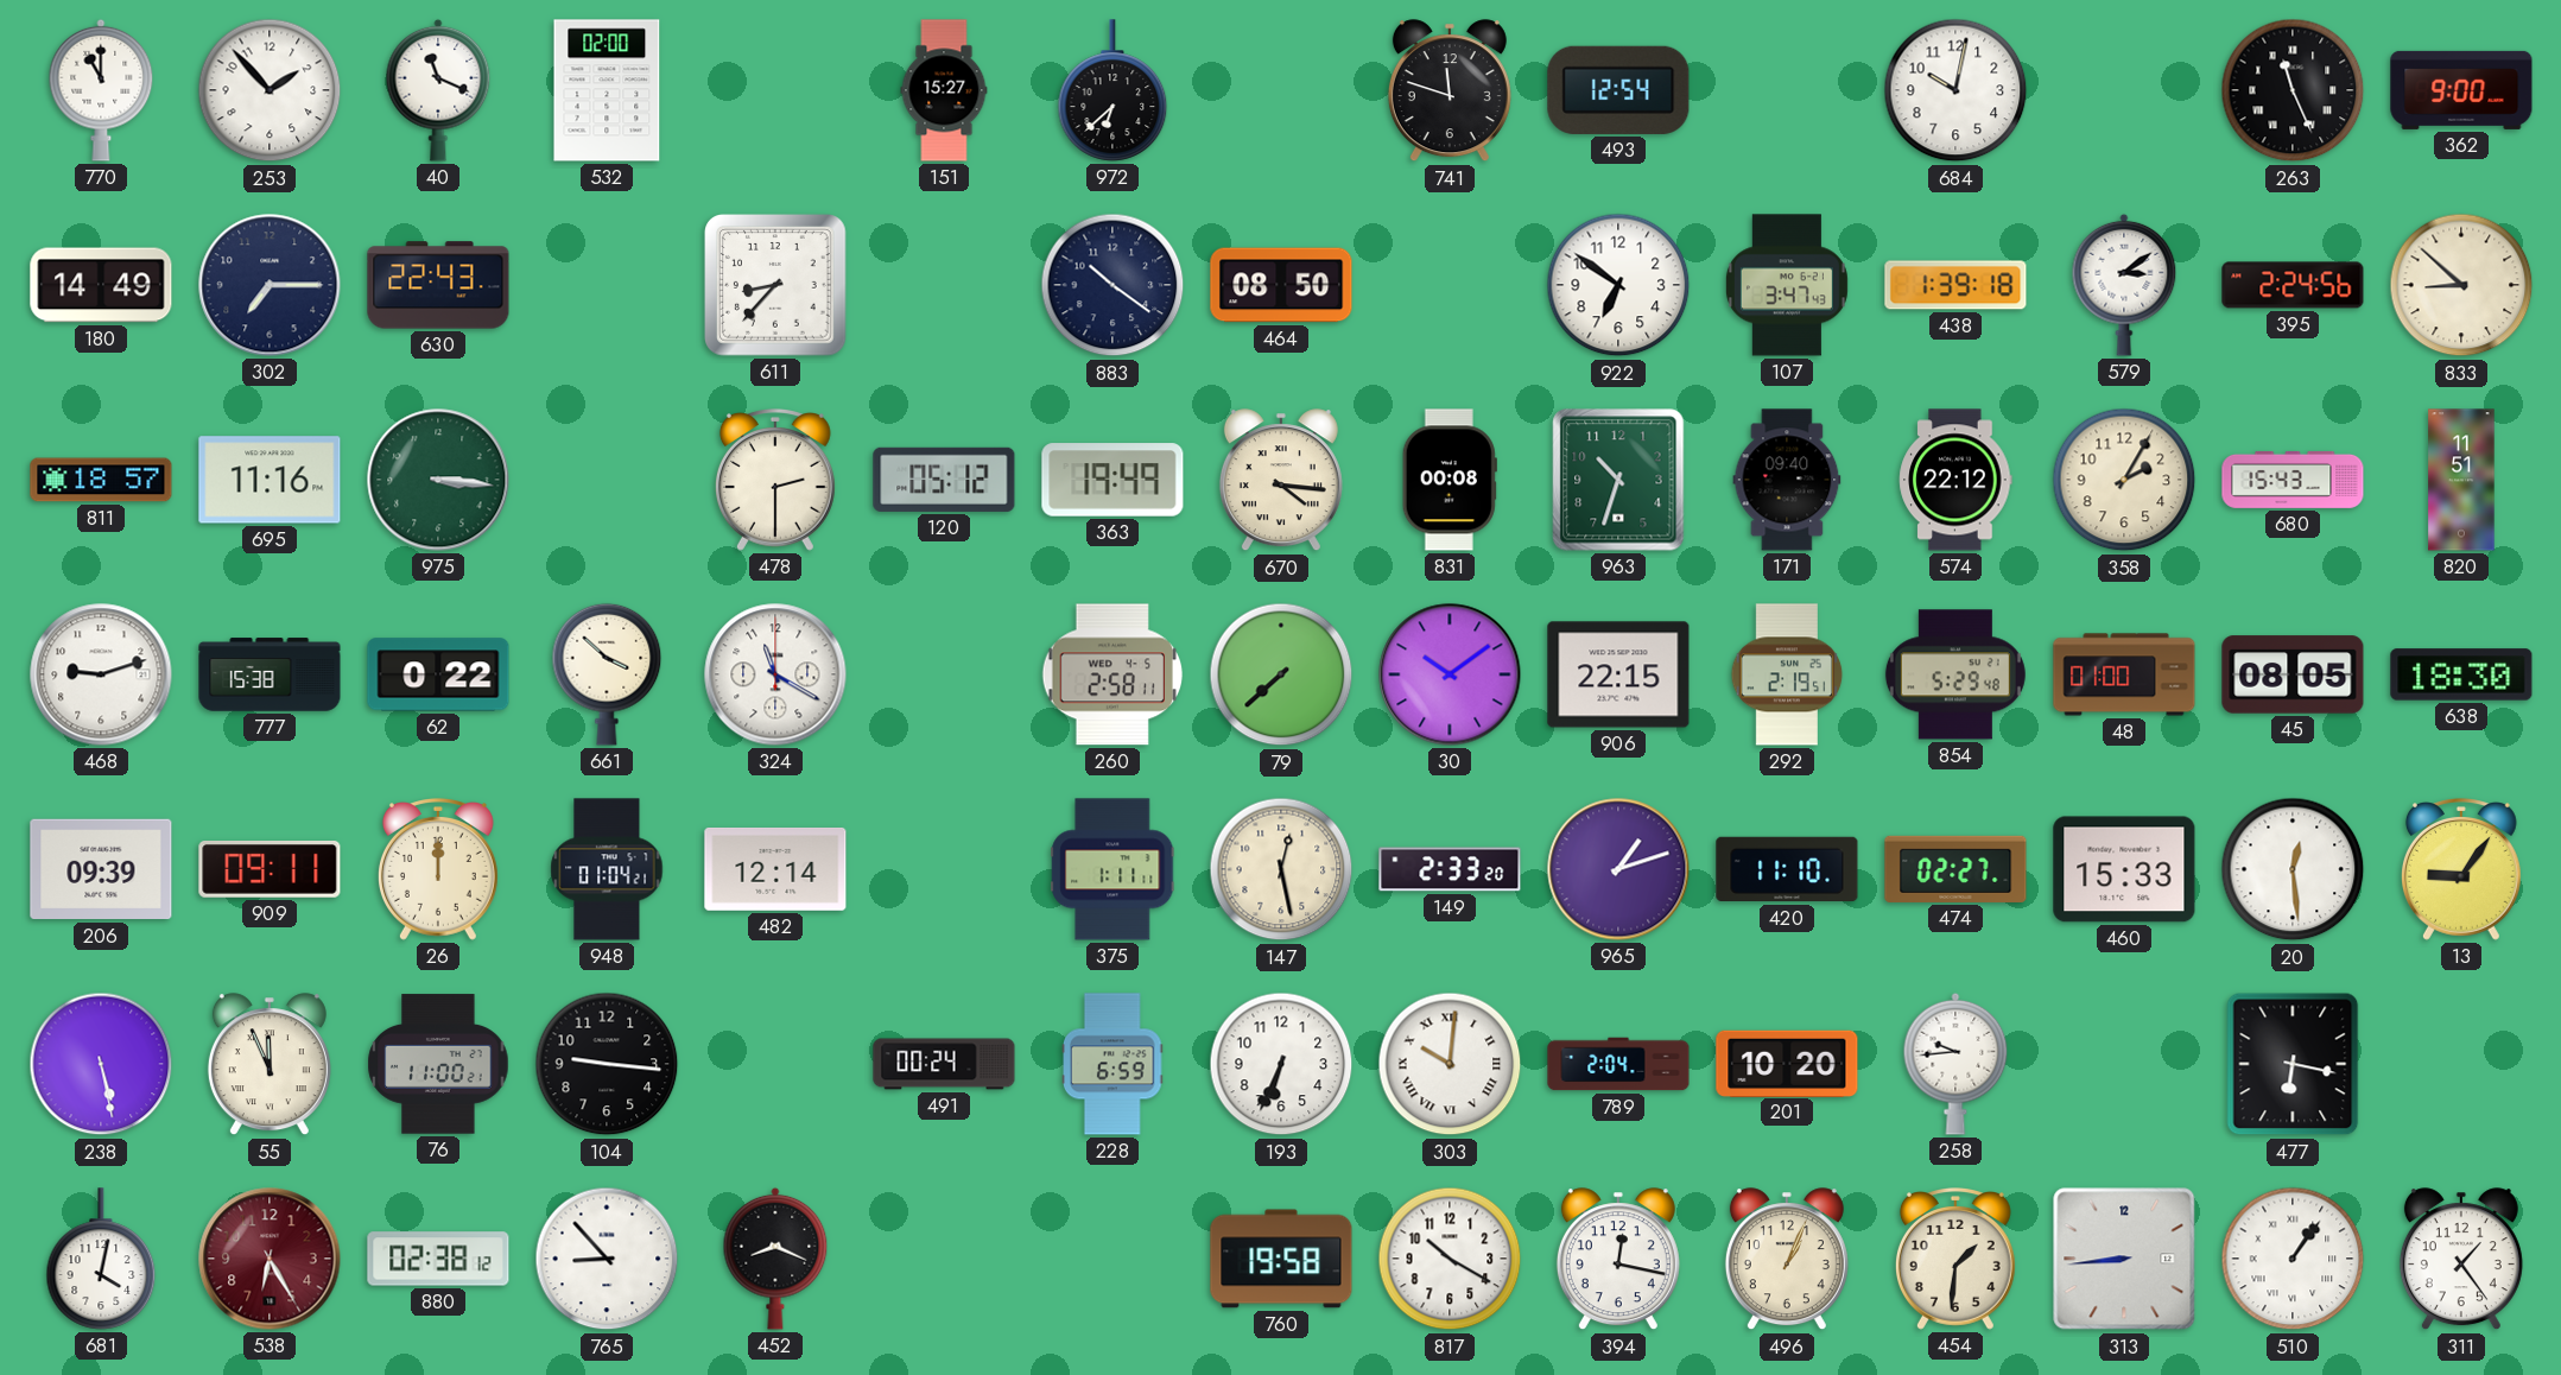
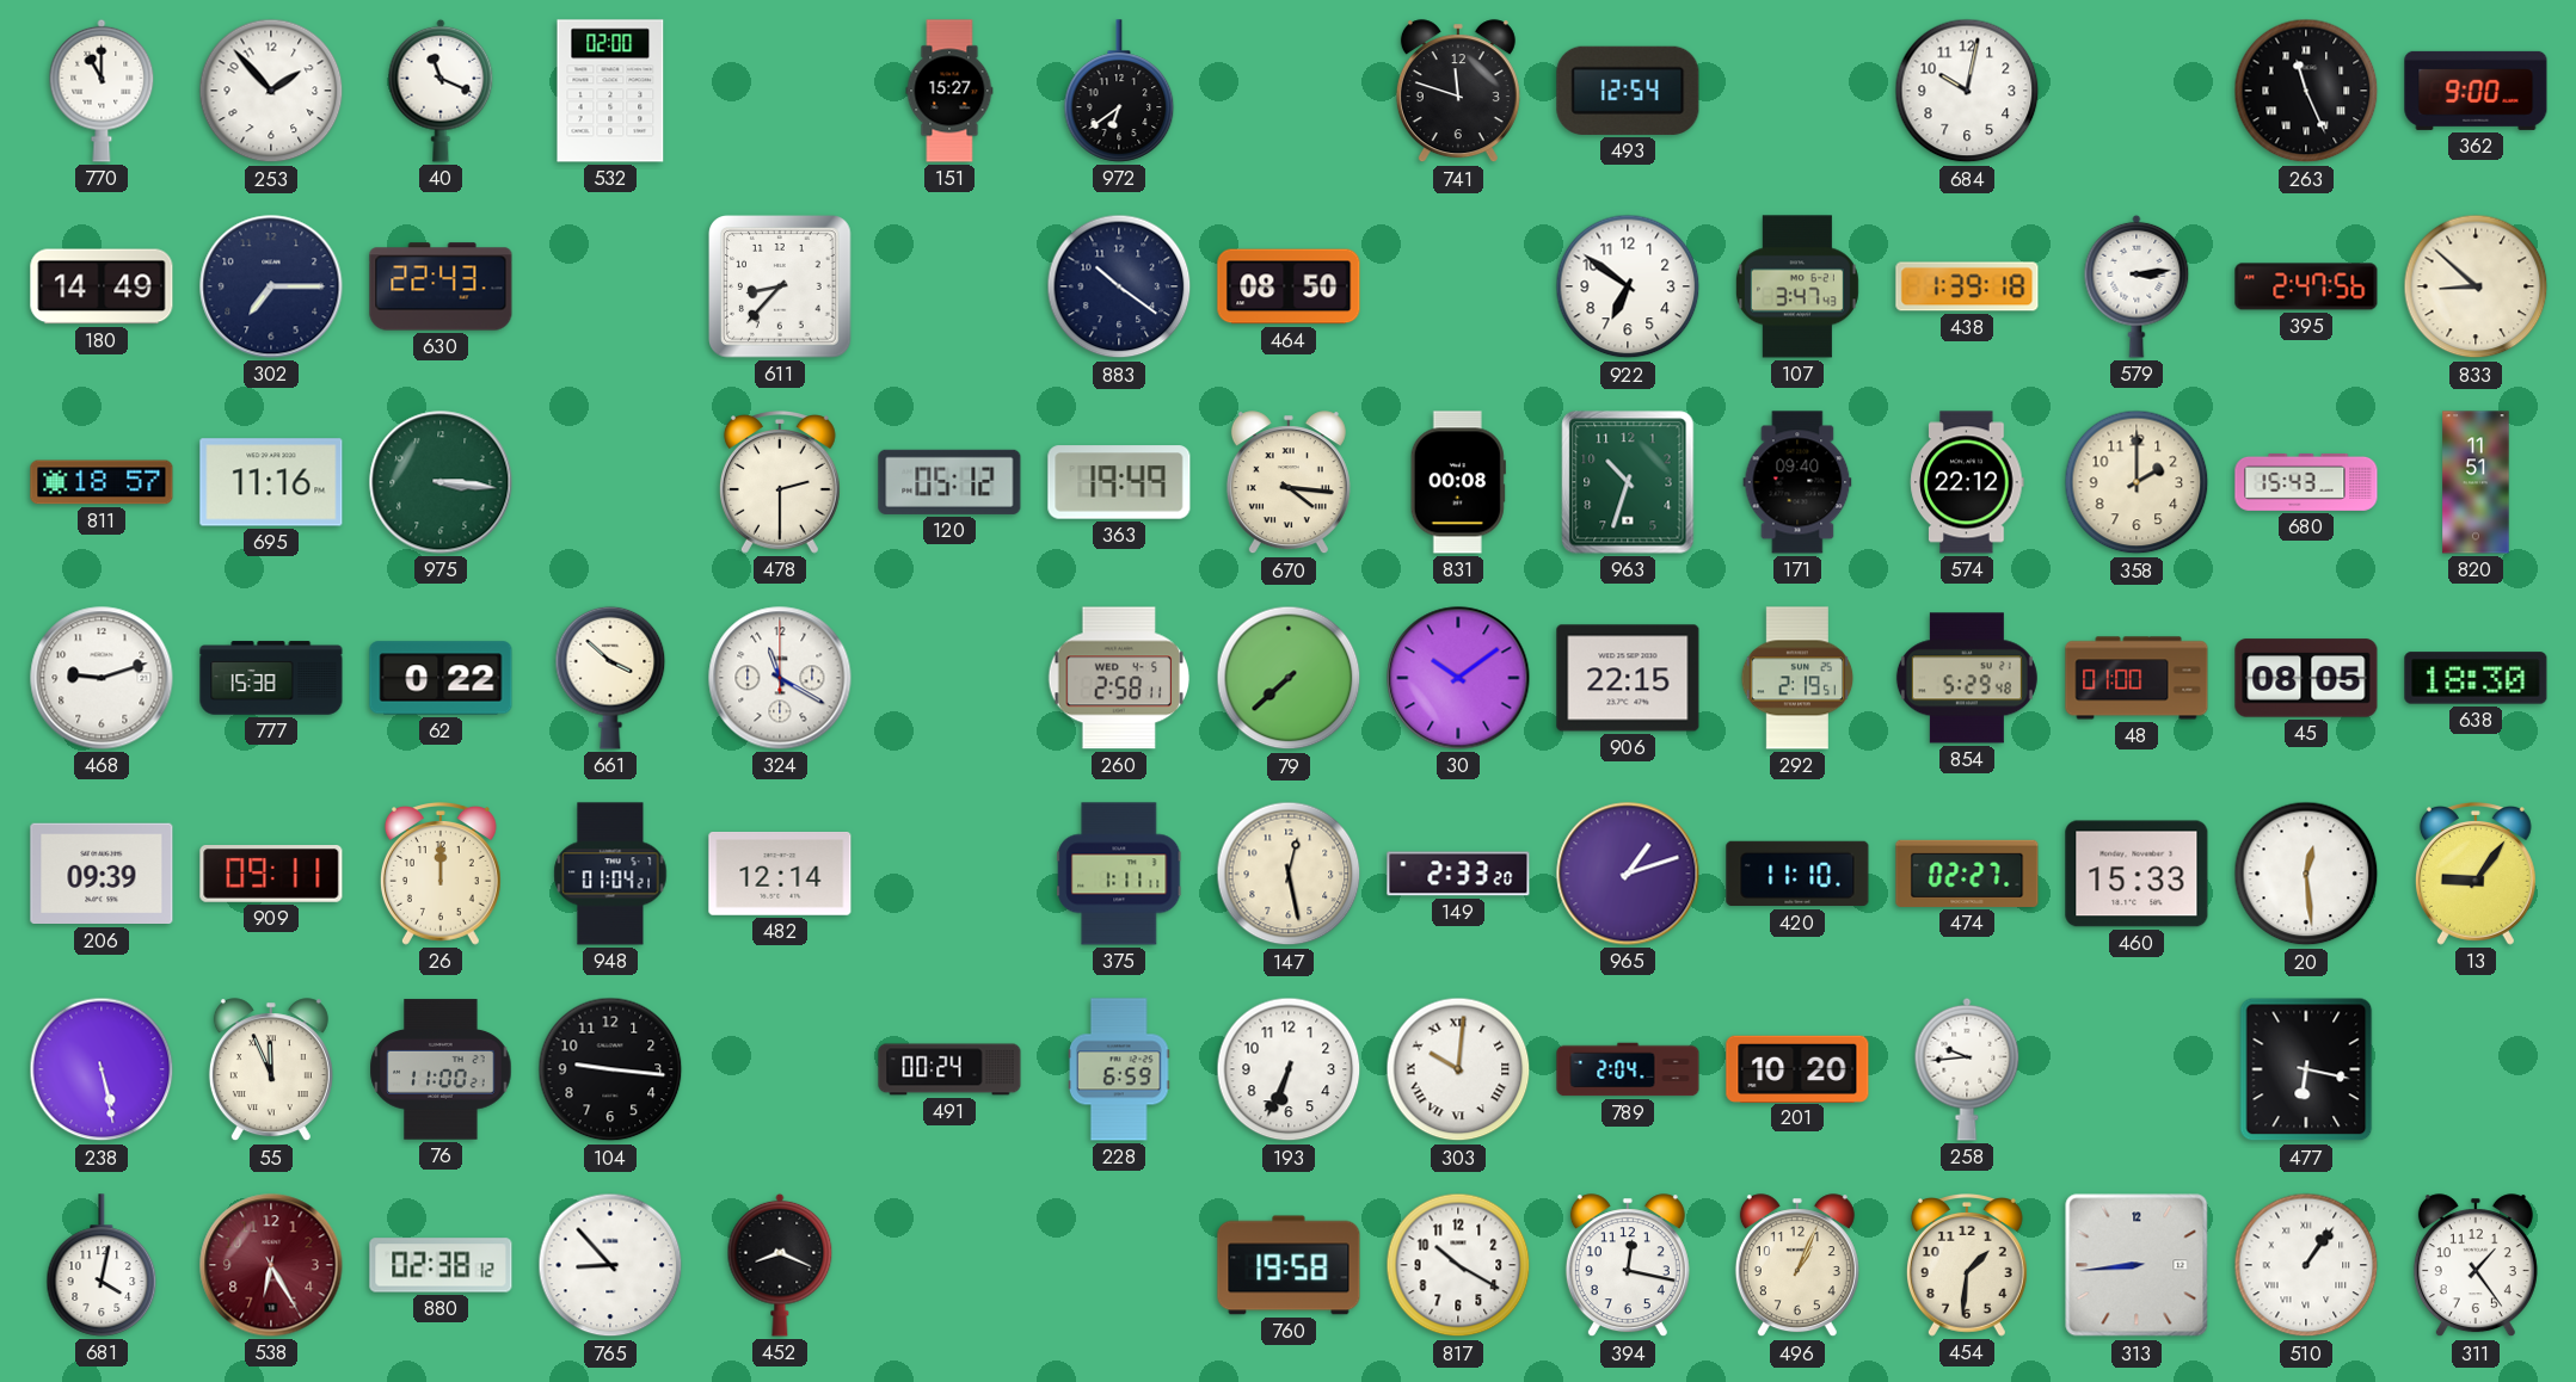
972: 6:38 -> 6:39
579: 3:09 -> 3:14
395: 2:24 -> 2:47
358: 2:05 -> 2:00
